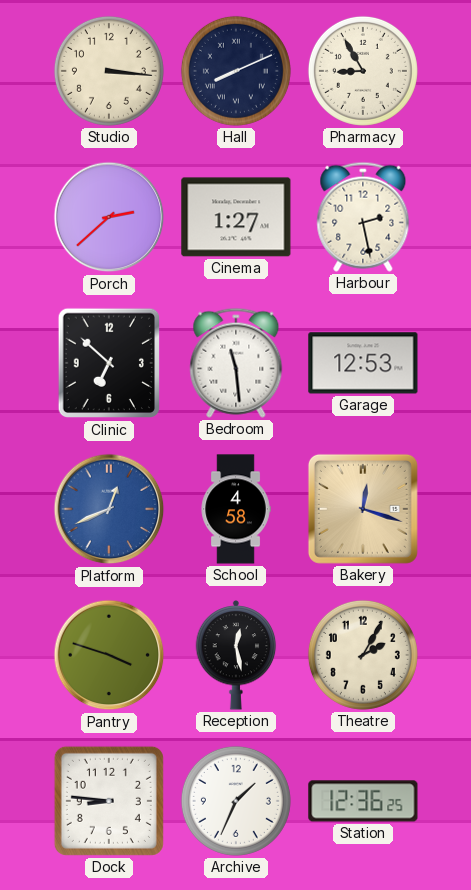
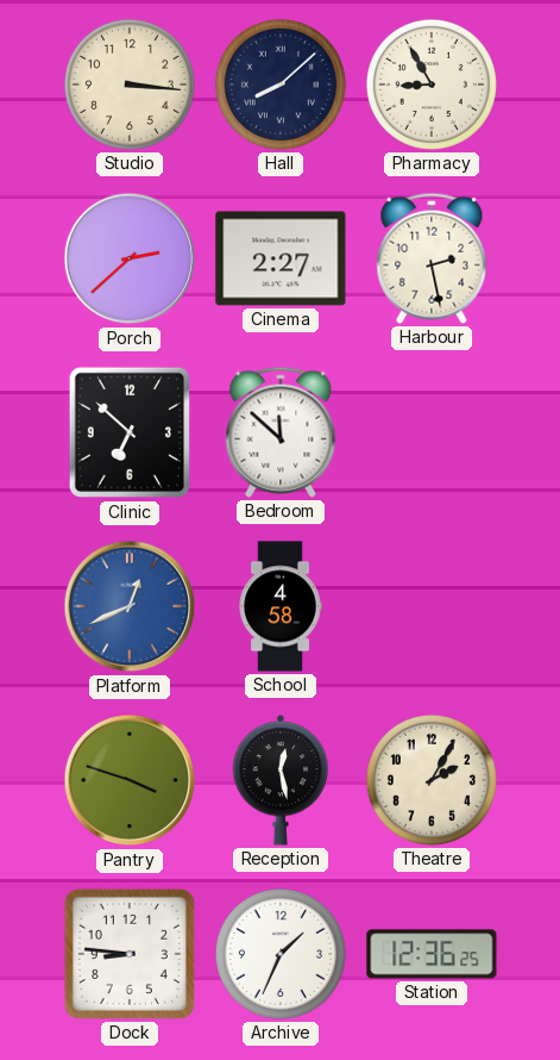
Hall: 8:11 -> 8:08
Cinema: 1:27 -> 2:27
Bedroom: 11:29 -> 11:52
Garage: 12:53 -> none
Bakery: 12:18 -> none
